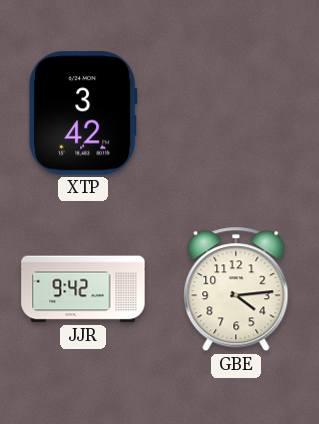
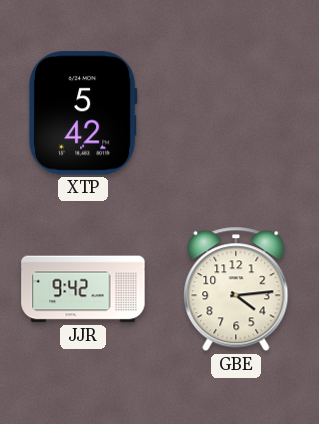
XTP: 3:42 -> 5:42
